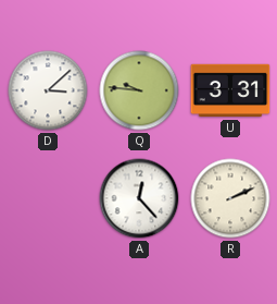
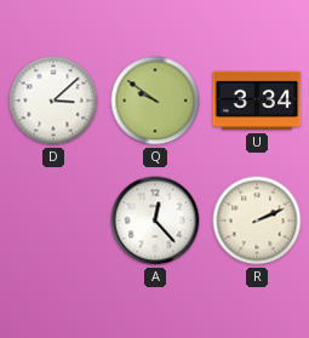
Q: 9:46 -> 9:51
U: 3:31 -> 3:34
